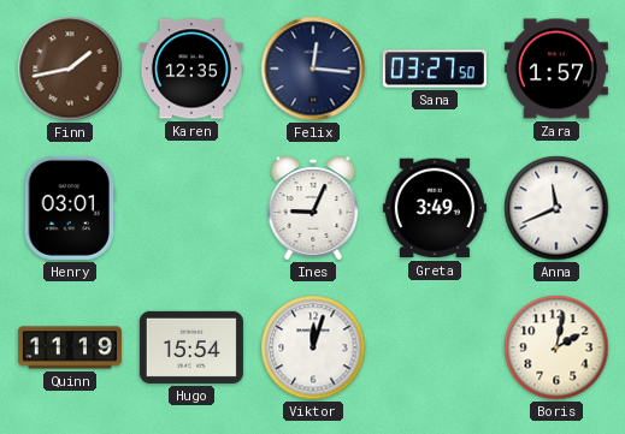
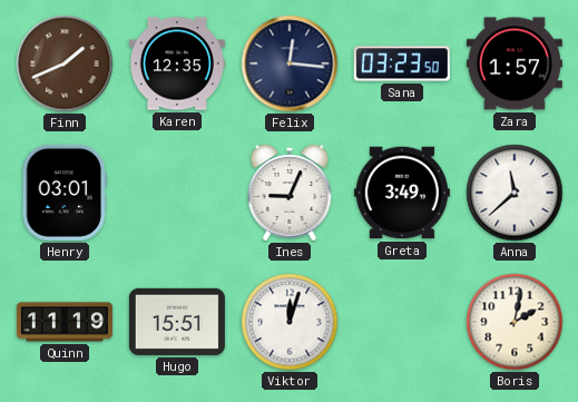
Finn: 1:43 -> 1:41
Sana: 03:27 -> 03:23
Anna: 11:41 -> 11:38
Hugo: 15:54 -> 15:51
